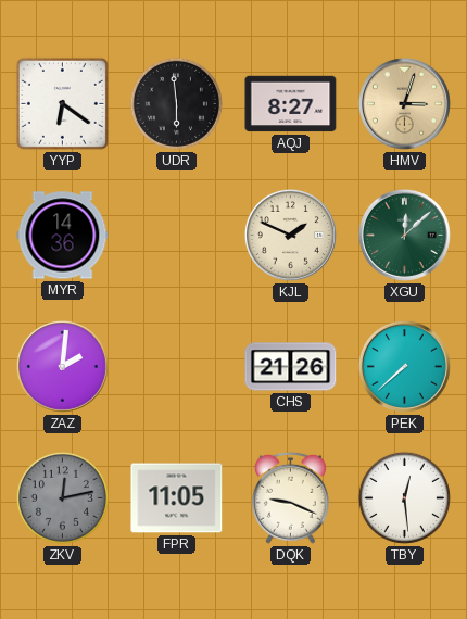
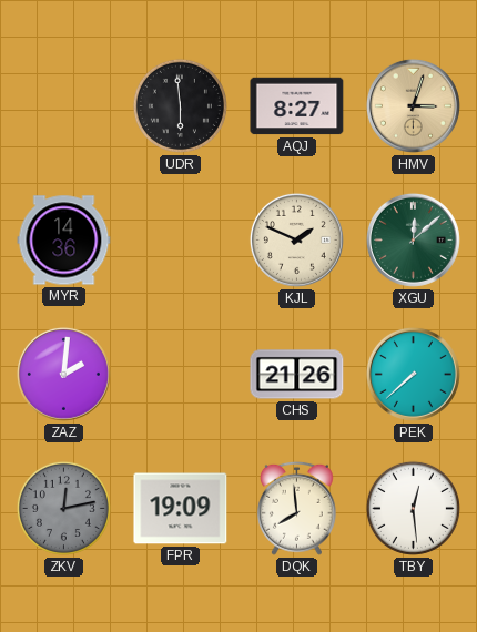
YYP: 6:21 -> none
FPR: 11:05 -> 19:09
DQK: 9:19 -> 7:59
